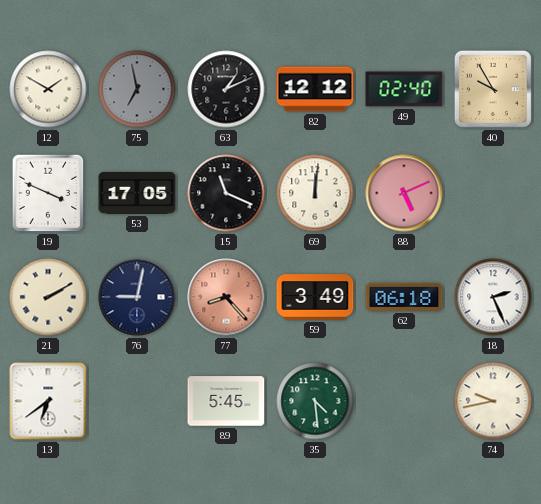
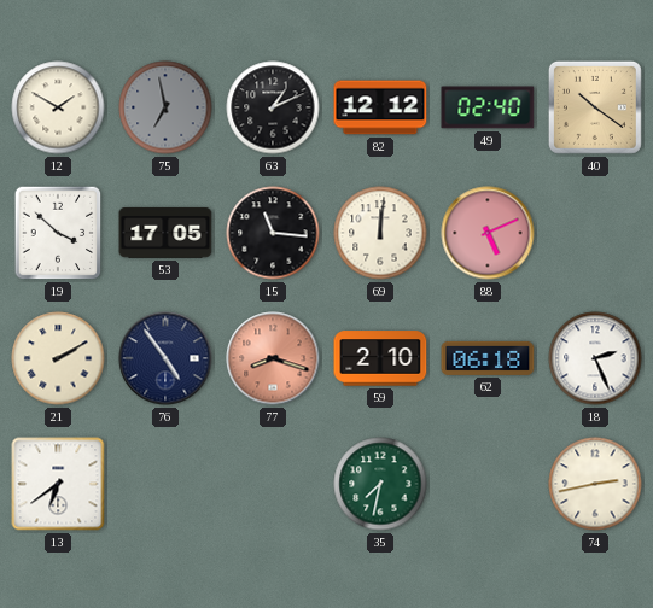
40: 9:55 -> 10:21
19: 3:49 -> 3:52
15: 11:19 -> 11:16
76: 9:02 -> 4:54
77: 8:23 -> 8:18
59: 3:49 -> 2:10
89: 5:45 -> none
35: 4:29 -> 7:32
74: 9:43 -> 2:43
